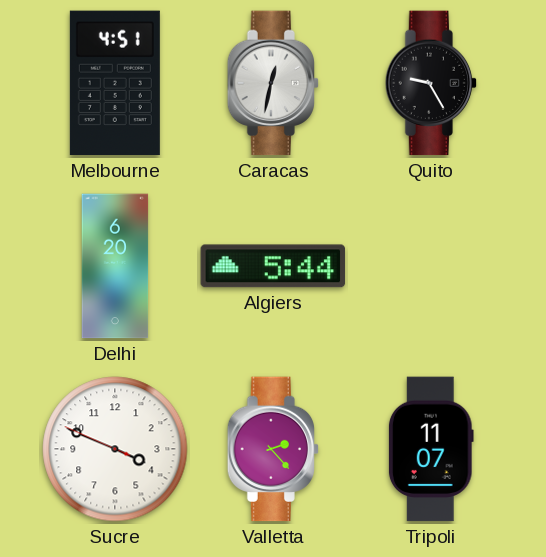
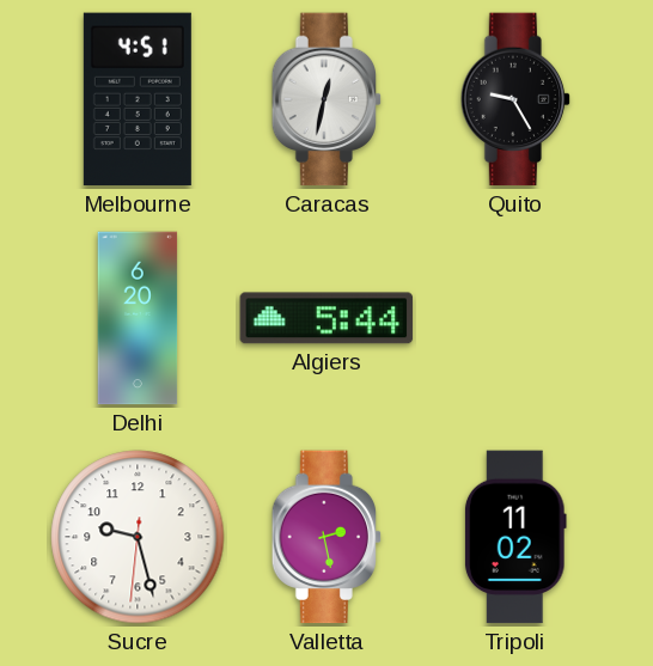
Sucre: 3:48 -> 9:27
Valletta: 2:23 -> 2:28
Tripoli: 11:07 -> 11:02
